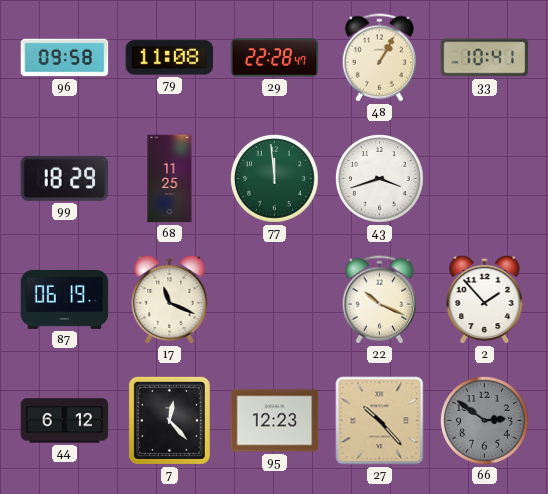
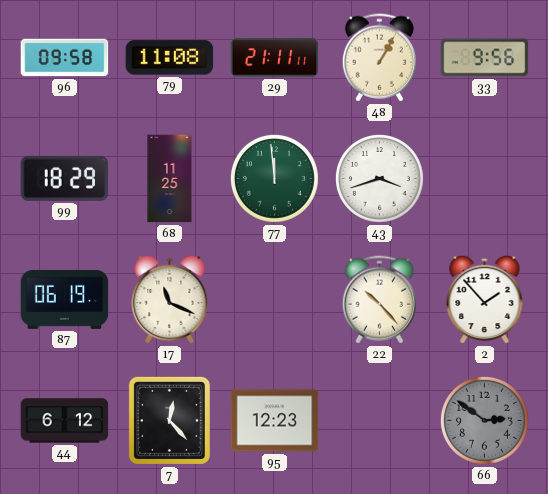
29: 22:28 -> 21:11
33: 10:41 -> 9:56
22: 10:19 -> 10:23
27: 10:23 -> none
